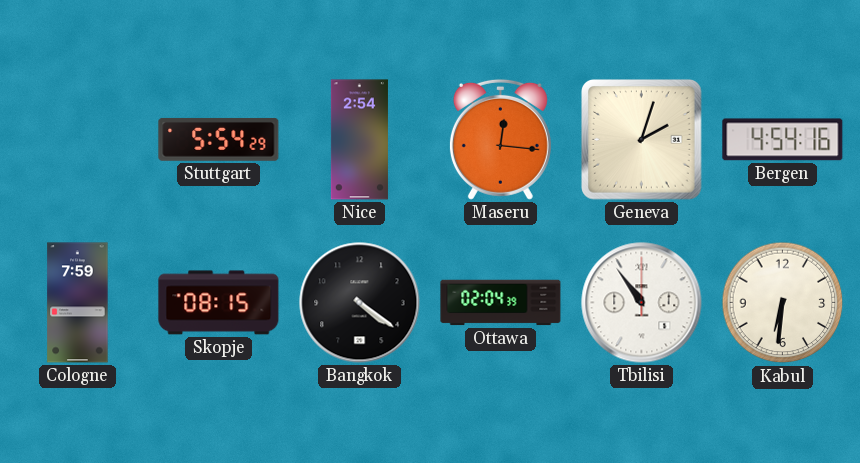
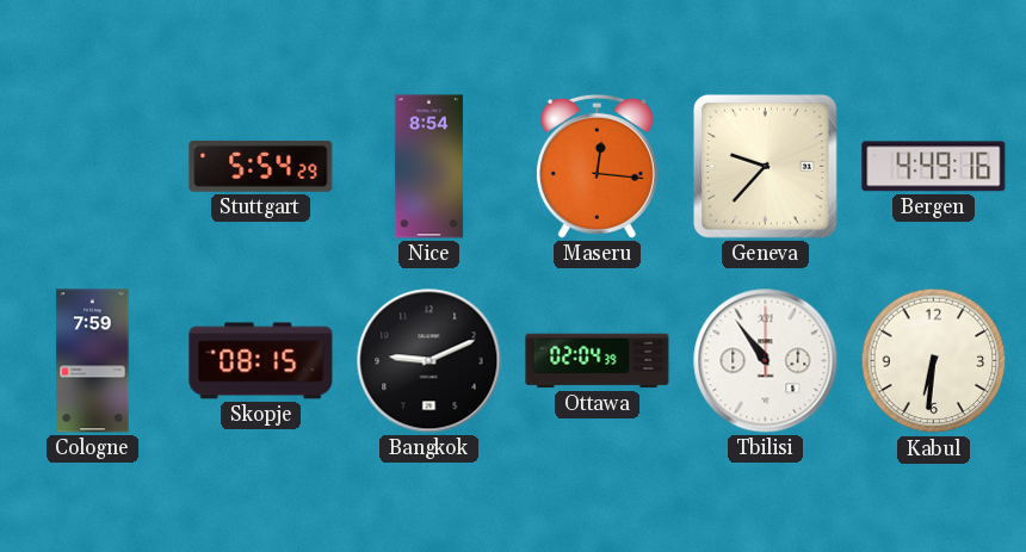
Nice: 2:54 -> 8:54
Geneva: 2:03 -> 9:37
Bergen: 4:54 -> 4:49
Bangkok: 4:21 -> 9:11
